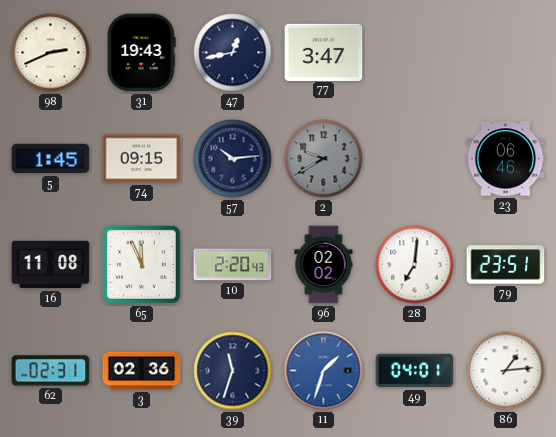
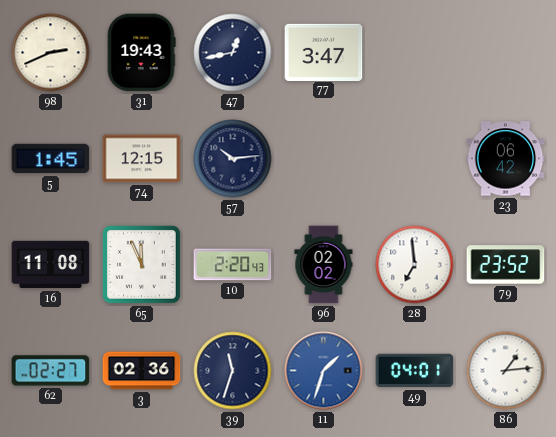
74: 09:15 -> 12:15
2: 9:40 -> none
23: 06:46 -> 06:42
28: 7:01 -> 6:59
79: 23:51 -> 23:52
62: 02:31 -> 02:27
